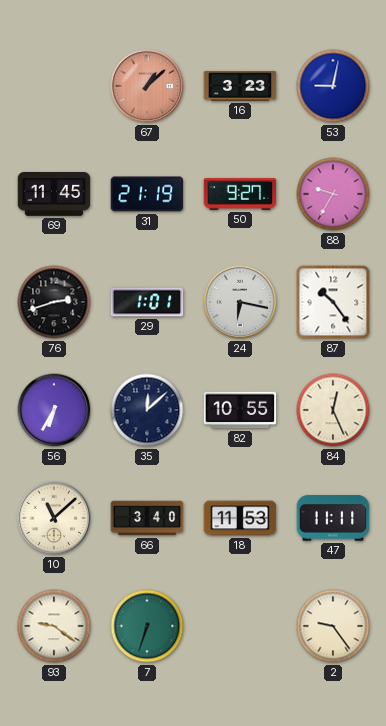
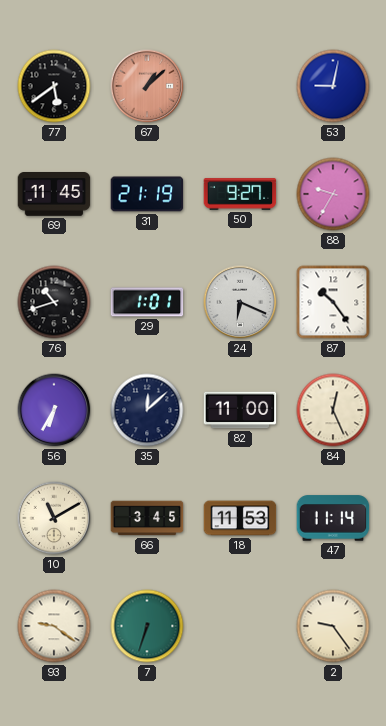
77: none -> 5:39
16: 3:23 -> none
76: 2:42 -> 10:42
24: 6:17 -> 6:19
82: 10:55 -> 11:00
10: 11:08 -> 11:10
66: 3:40 -> 3:45
47: 11:11 -> 11:14
